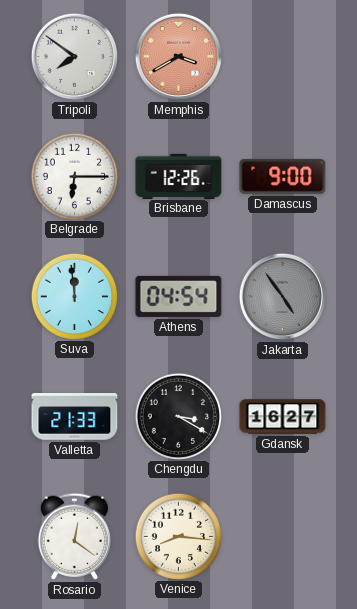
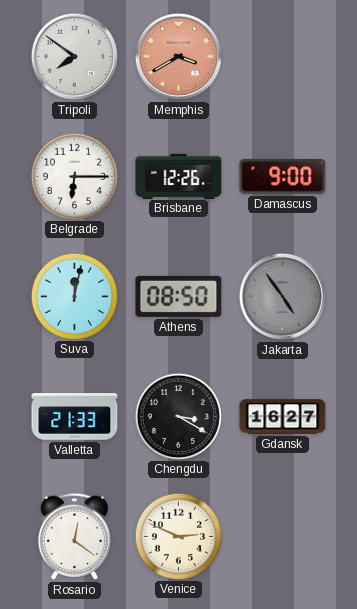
Suva: 11:59 -> 12:02
Athens: 04:54 -> 08:50
Venice: 8:16 -> 2:49
